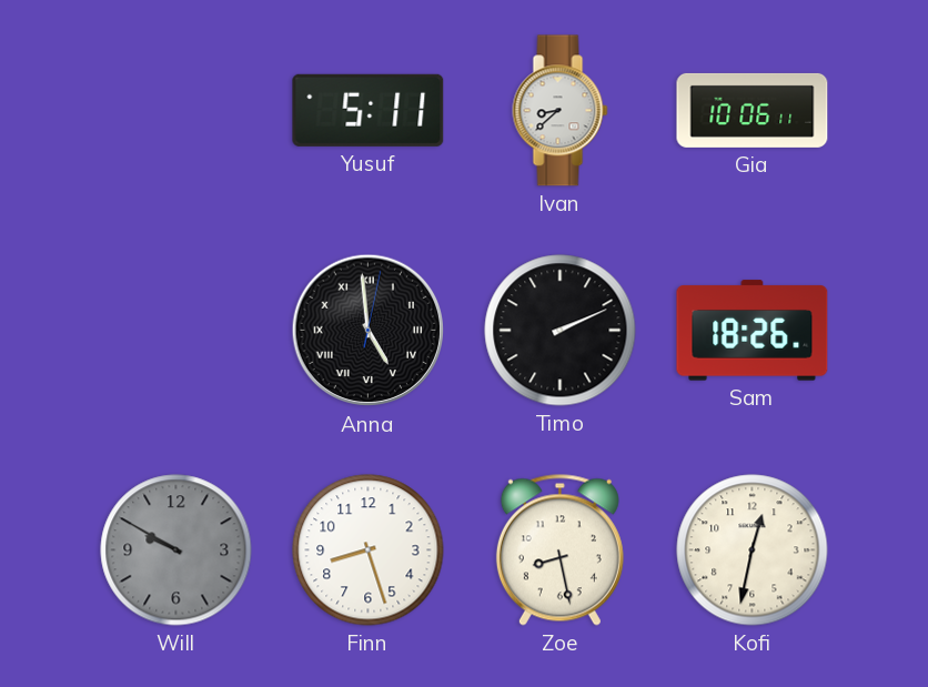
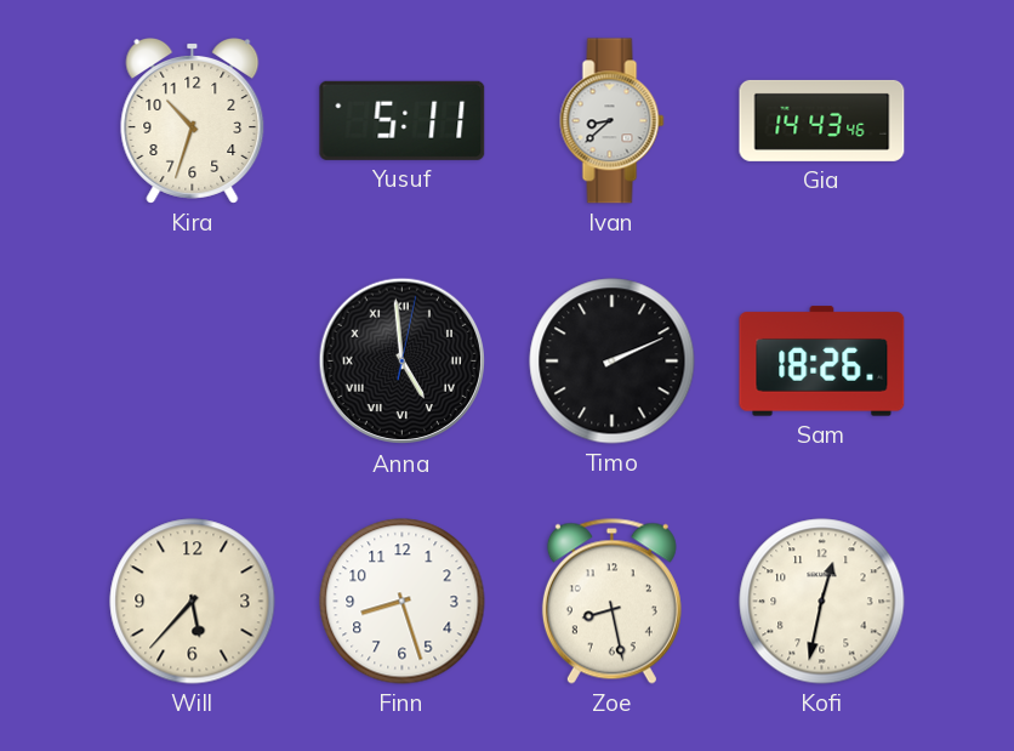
Kira: none -> 10:33
Gia: 10:06 -> 14:43
Will: 9:50 -> 5:37
Will dial: grey -> cream
